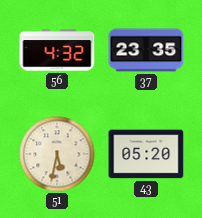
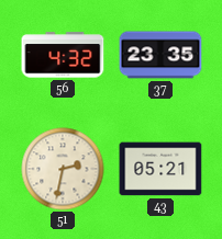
51: 5:32 -> 2:32
43: 05:20 -> 05:21
